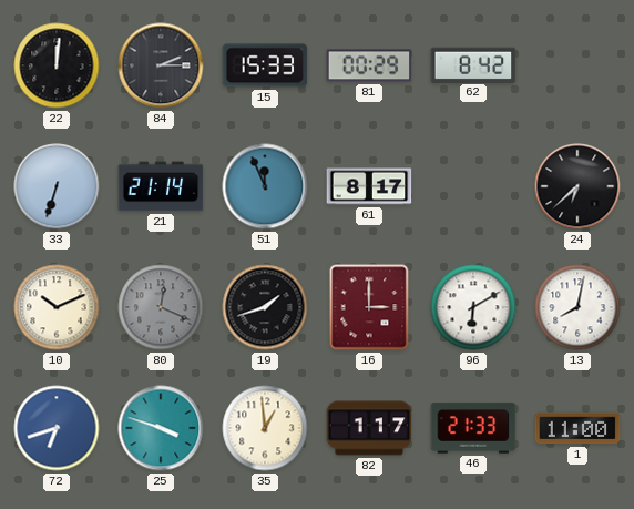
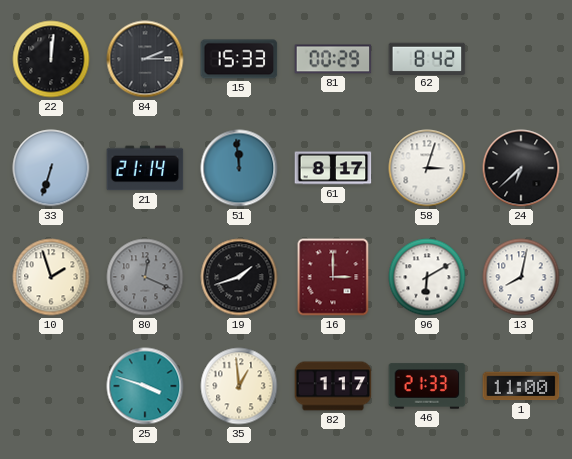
51: 11:56 -> 11:59
58: none -> 3:03
10: 10:11 -> 1:57
72: 6:42 -> none
